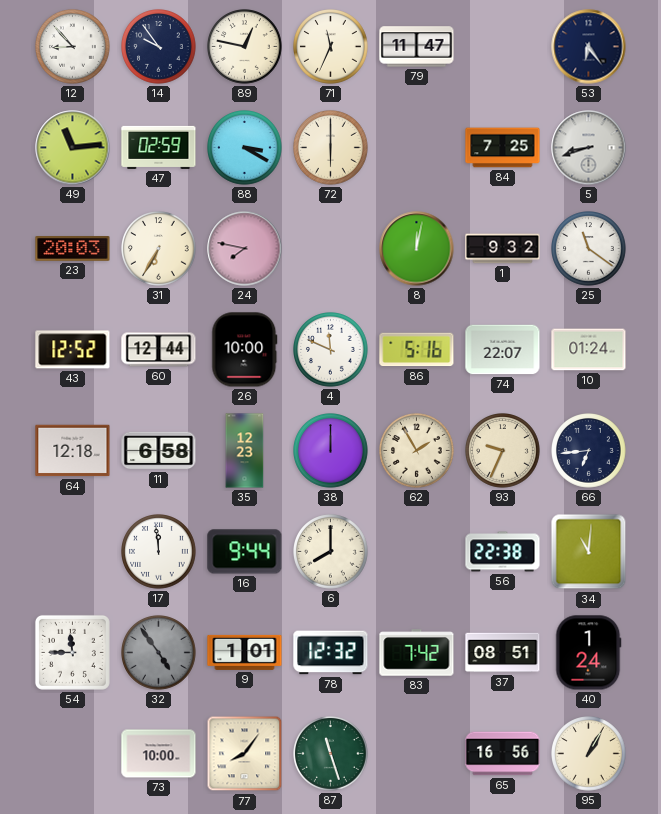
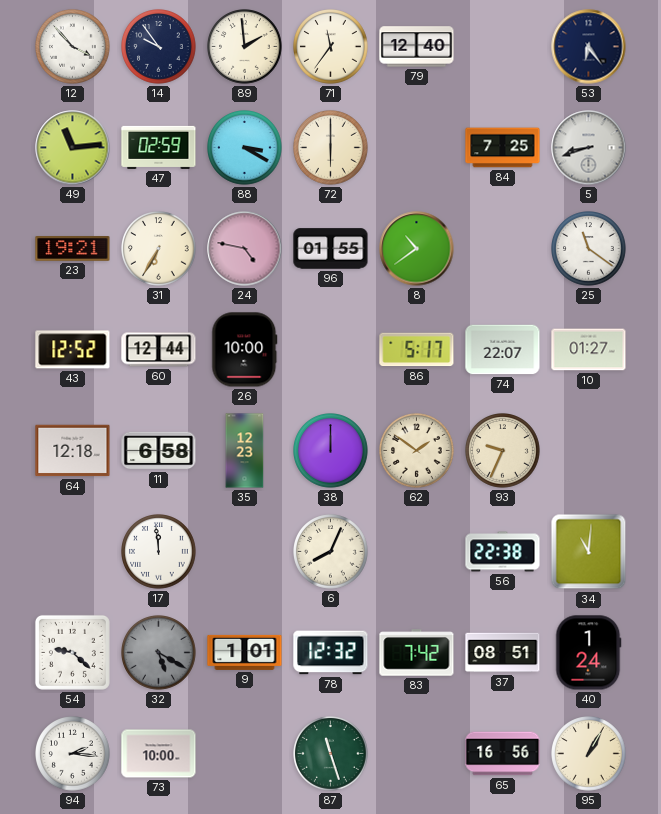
12: 8:53 -> 3:53
89: 12:47 -> 1:59
71: 11:34 -> 11:36
79: 11:47 -> 12:40
23: 20:03 -> 19:21
24: 7:47 -> 4:47
96: none -> 01:55
8: 12:02 -> 10:39
1: 9:32 -> none
4: 11:49 -> none
86: 5:16 -> 5:17
10: 01:24 -> 01:27
62: 1:55 -> 1:51
66: 6:44 -> none
16: 9:44 -> none
6: 8:00 -> 8:04
54: 11:45 -> 9:22
32: 4:54 -> 5:20
94: none -> 2:16
77: 8:06 -> none
